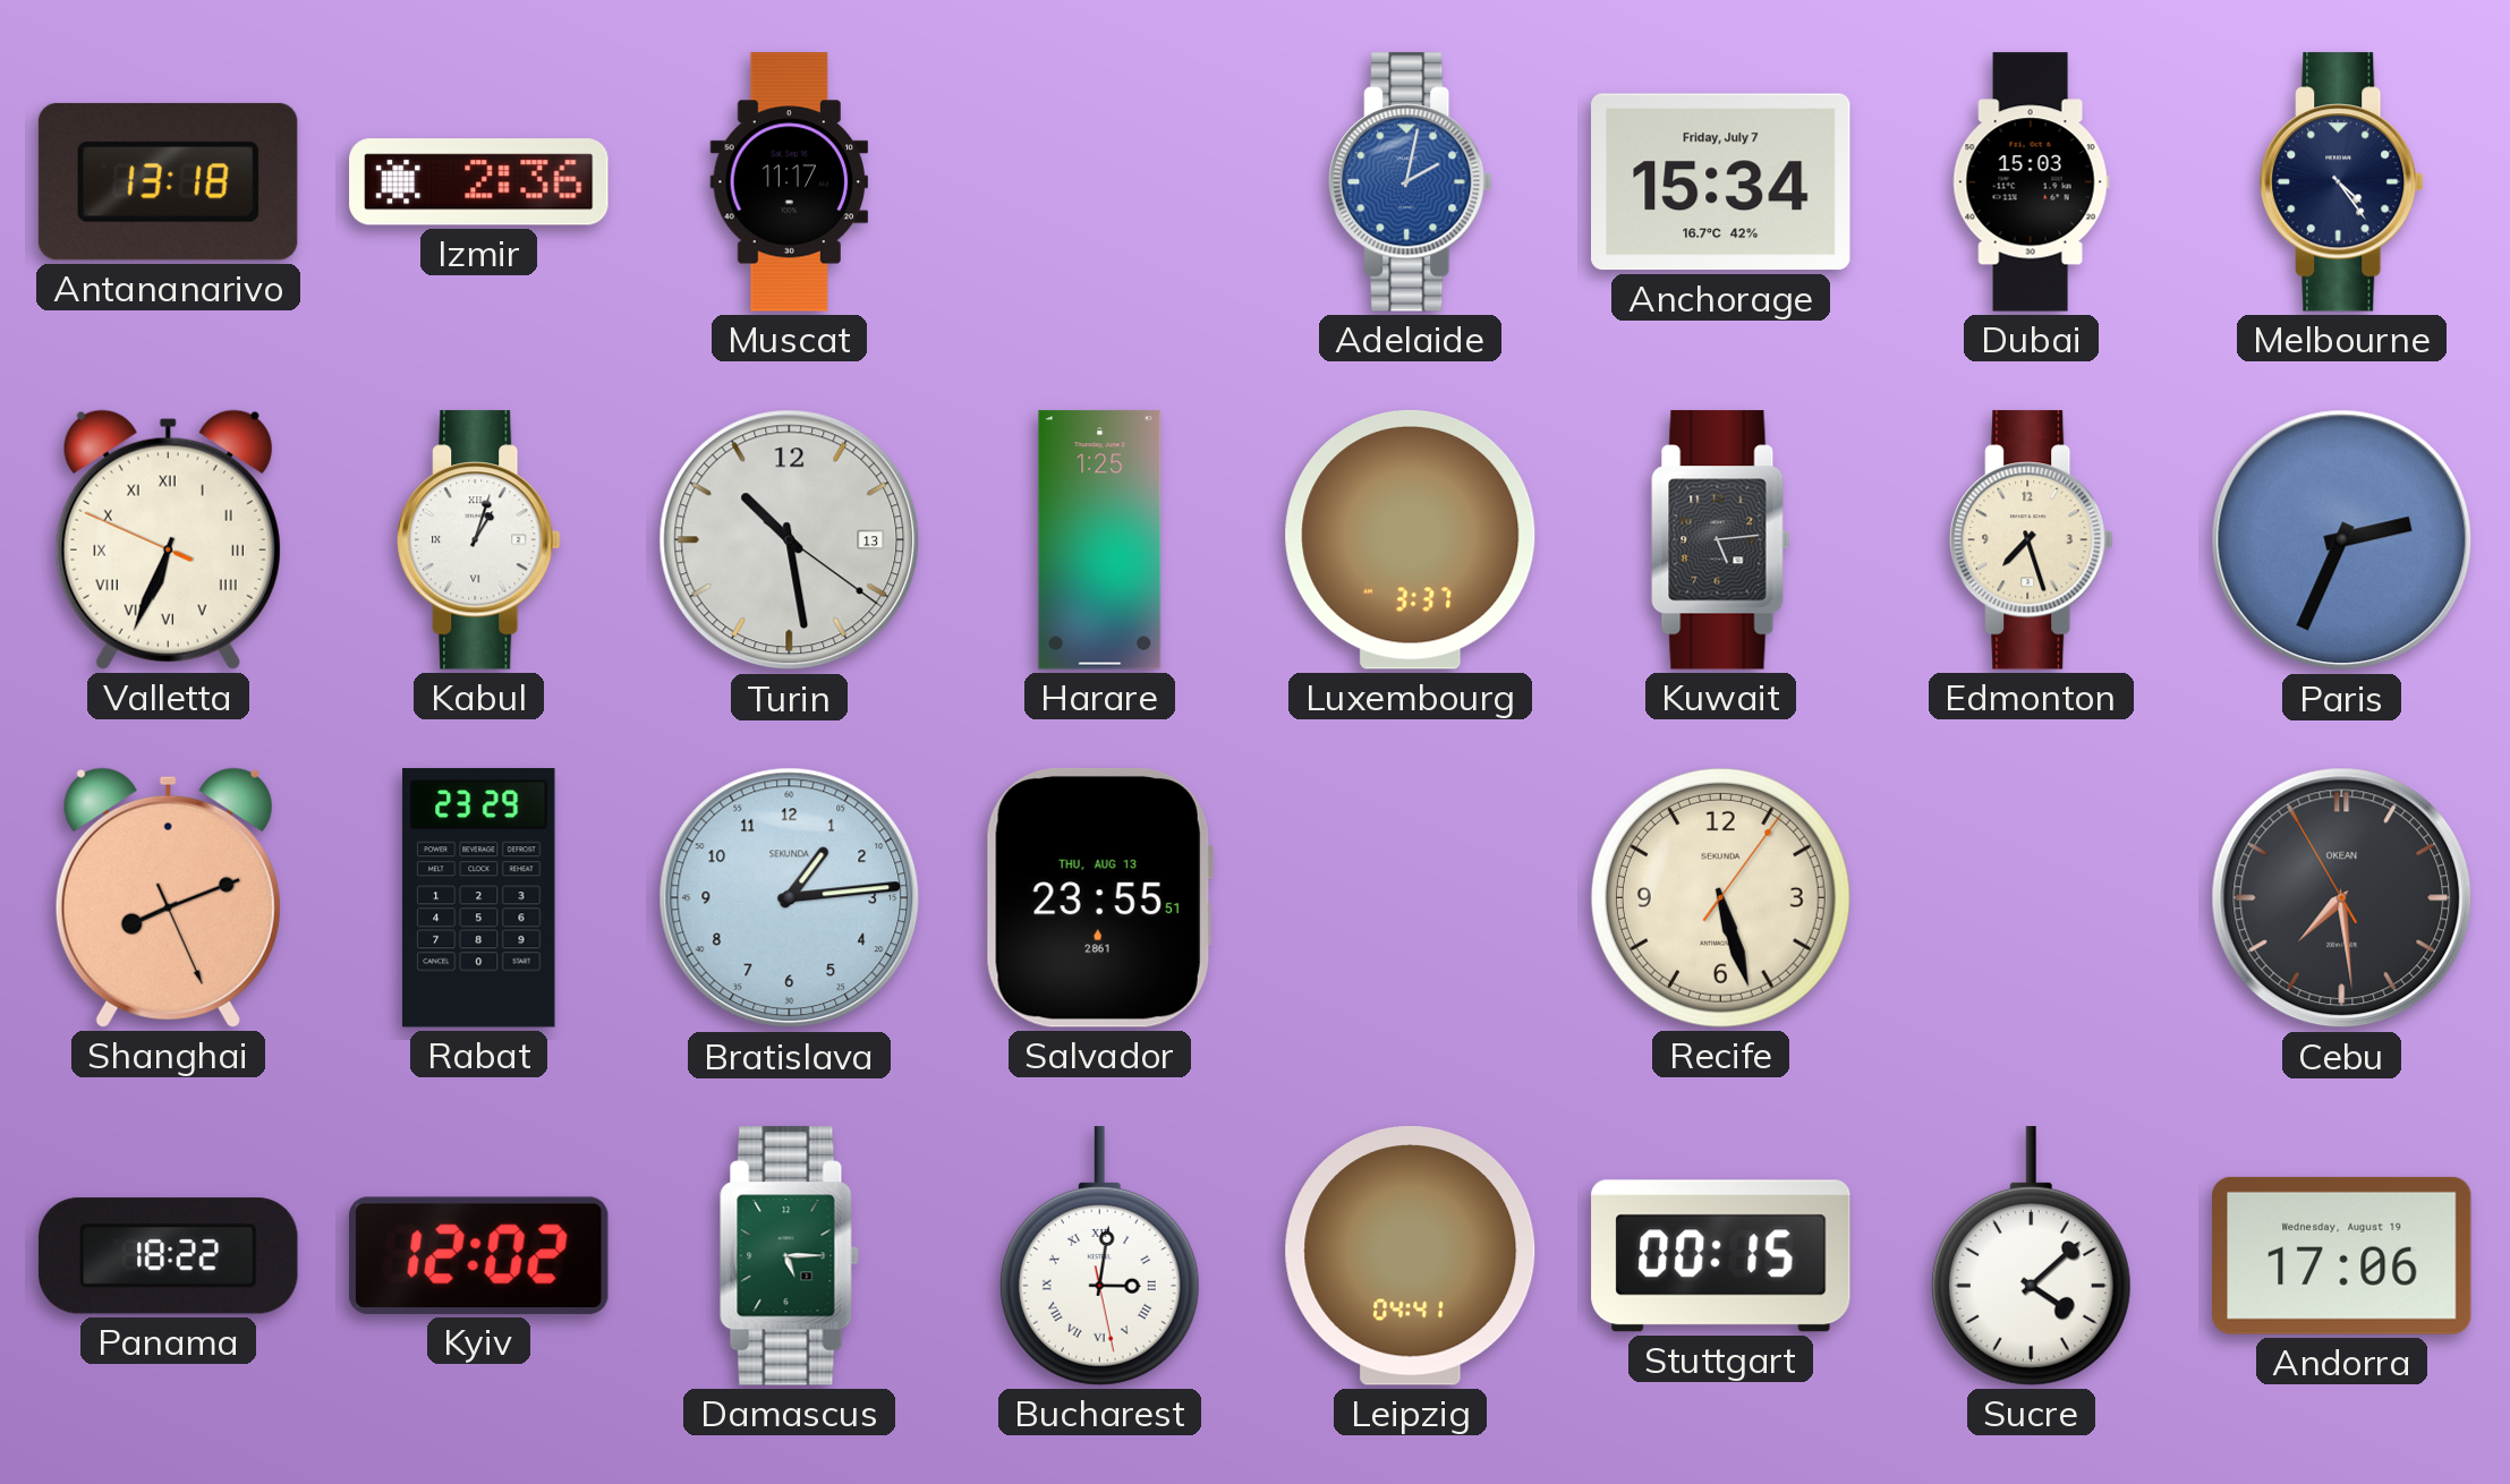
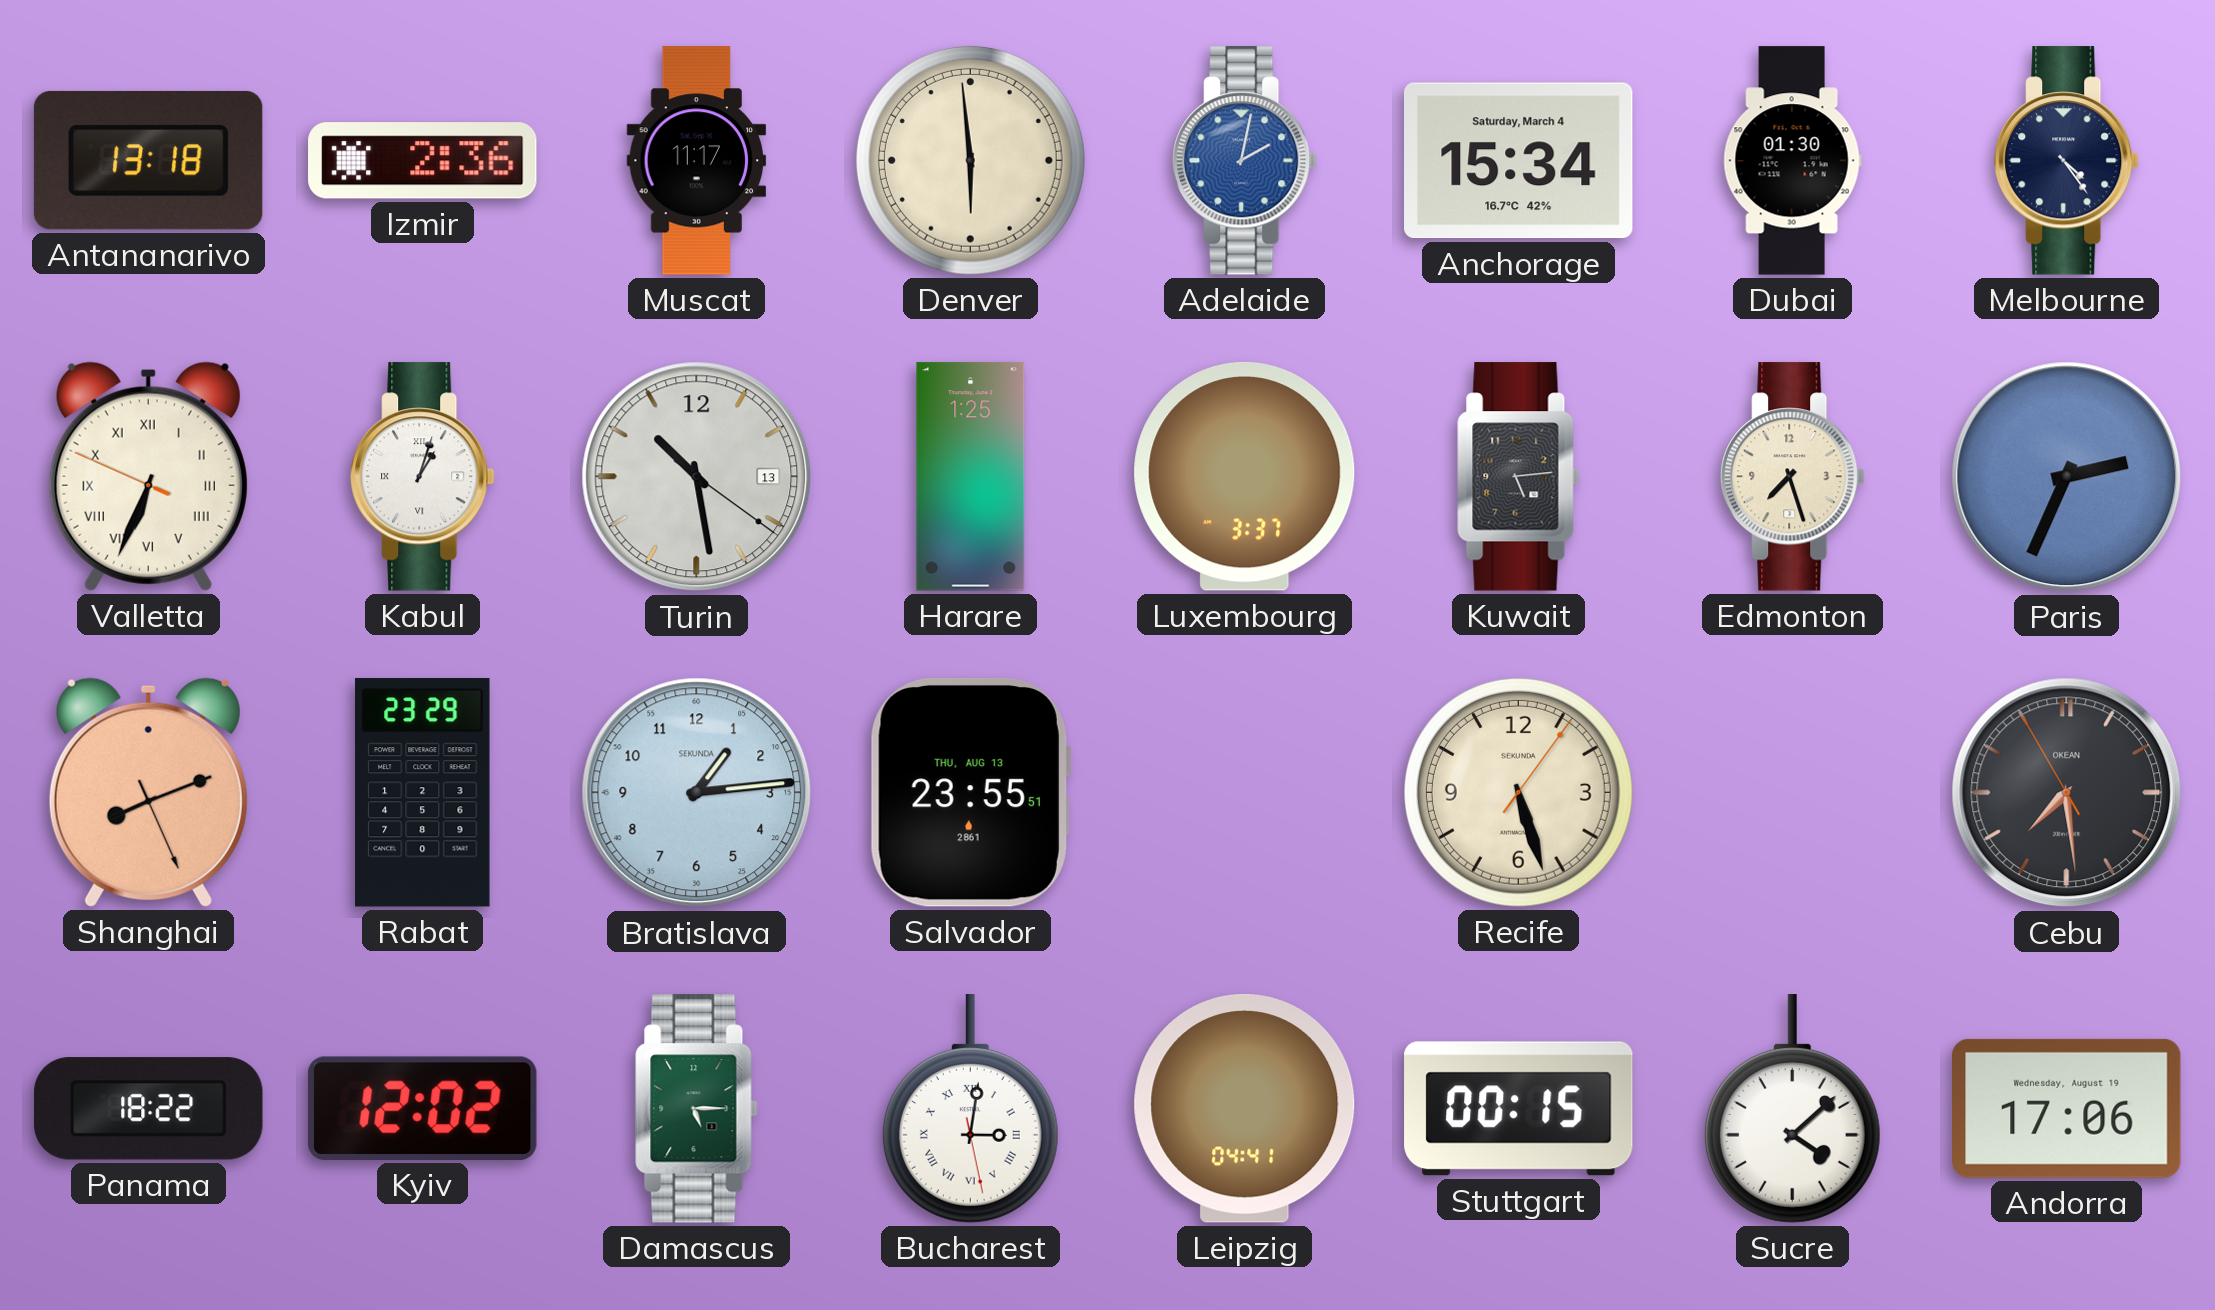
Denver: none -> 5:59
Anchorage date: Friday, July 7 -> Saturday, March 4
Dubai: 15:03 -> 01:30
